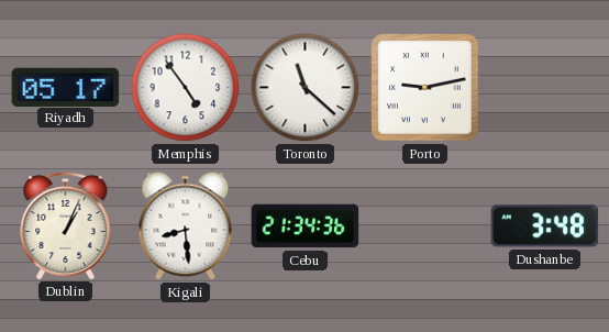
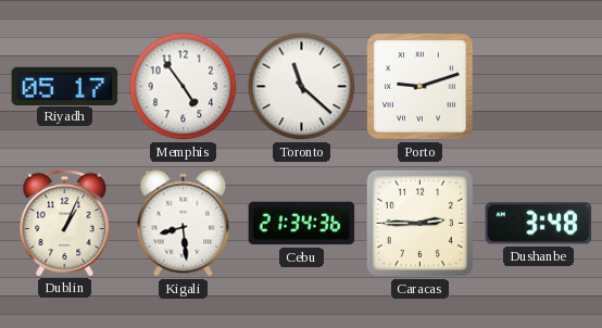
Porto: 9:13 -> 9:12
Caracas: none -> 2:45
